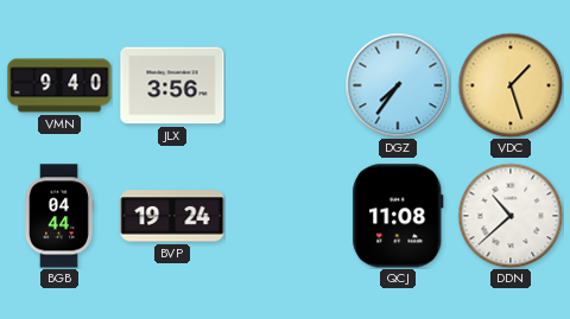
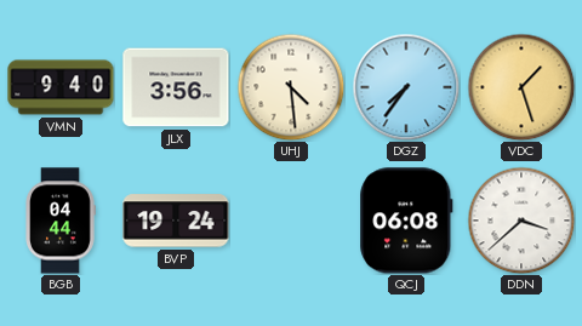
UHJ: none -> 4:29
QCJ: 11:08 -> 06:08
DDN: 10:38 -> 3:38
